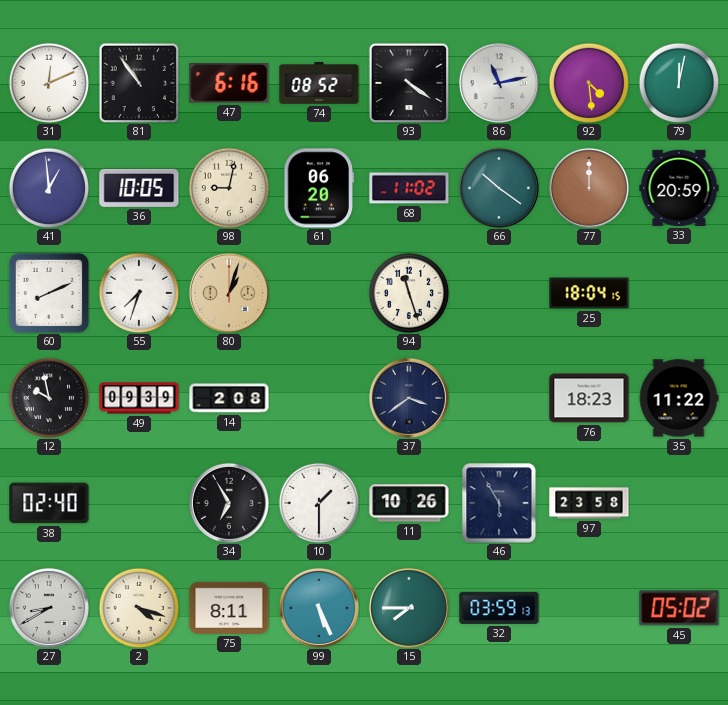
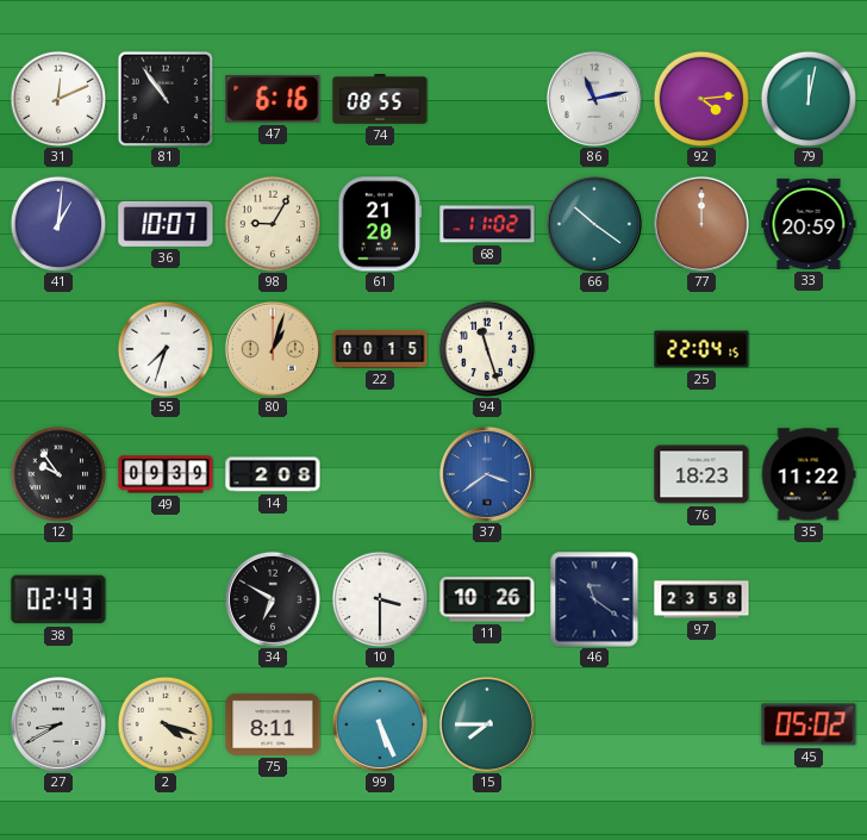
74: 08:52 -> 08:55
93: 4:21 -> none
92: 4:29 -> 4:14
41: 12:59 -> 1:01
36: 10:05 -> 10:07
98: 9:02 -> 9:05
61: 06:20 -> 21:20
60: 8:11 -> none
22: none -> 00:15
25: 18:04 -> 22:04
12: 9:58 -> 9:54
37 dial: navy -> blue
38: 02:40 -> 02:43
34: 6:55 -> 6:50
10: 1:30 -> 3:30
46: 5:55 -> 11:21
32: 03:59 -> none
